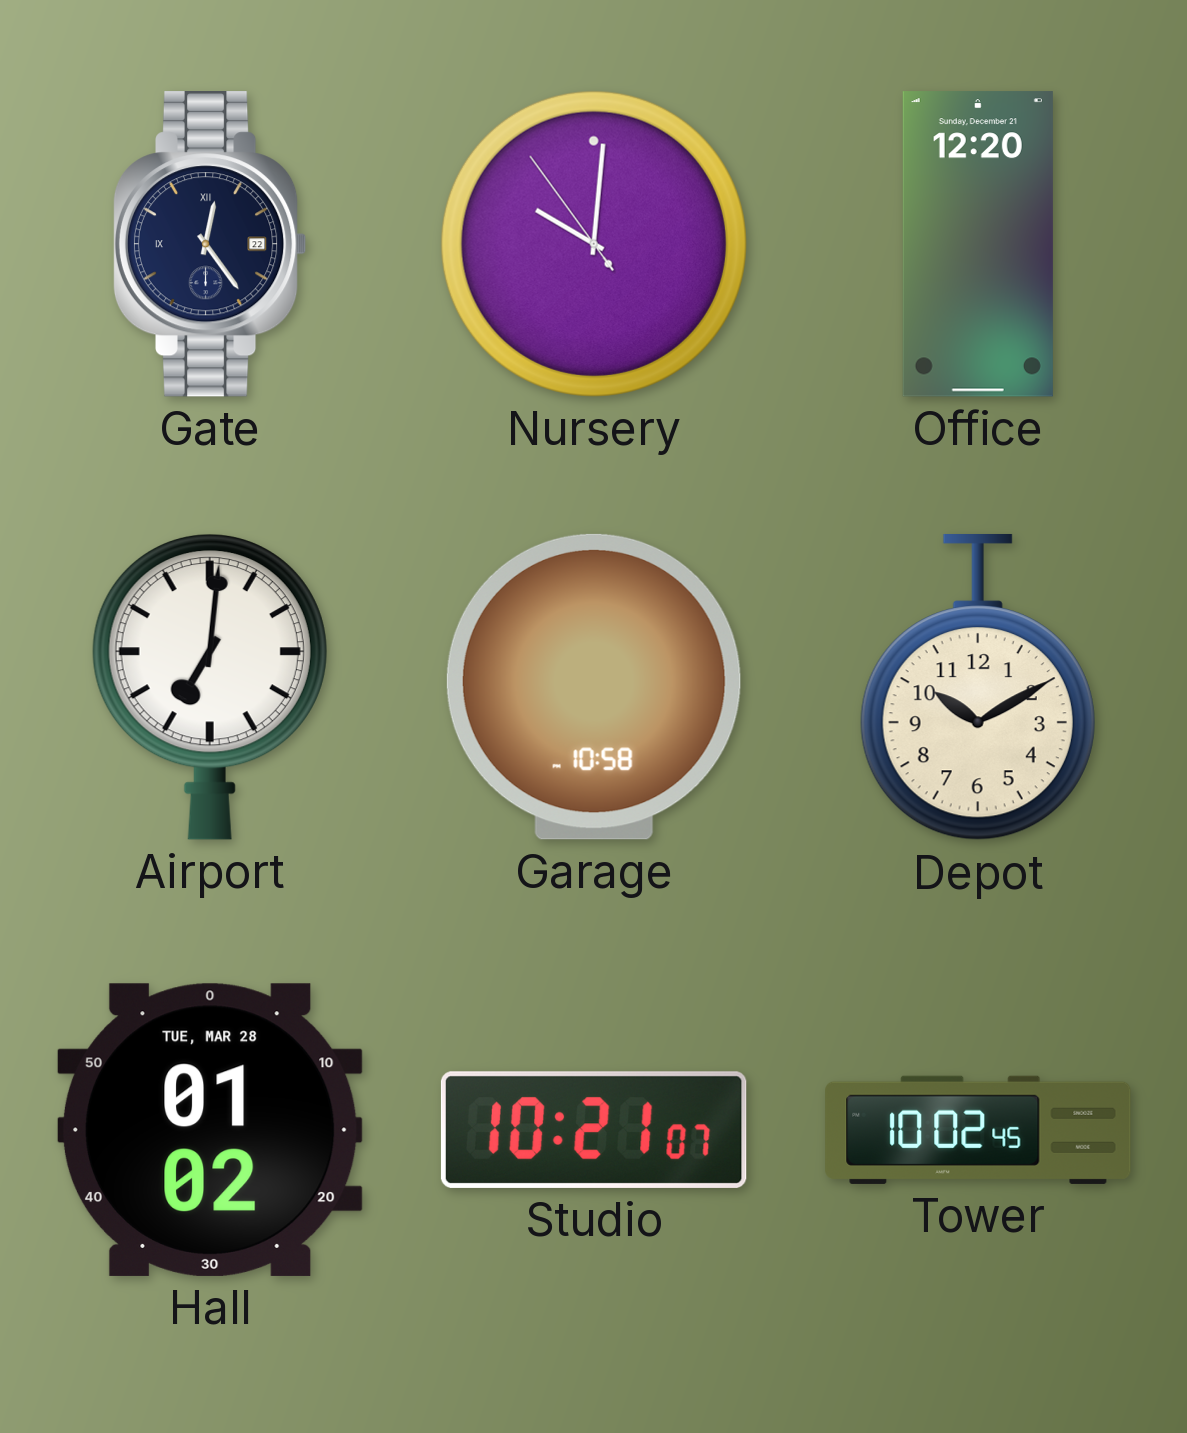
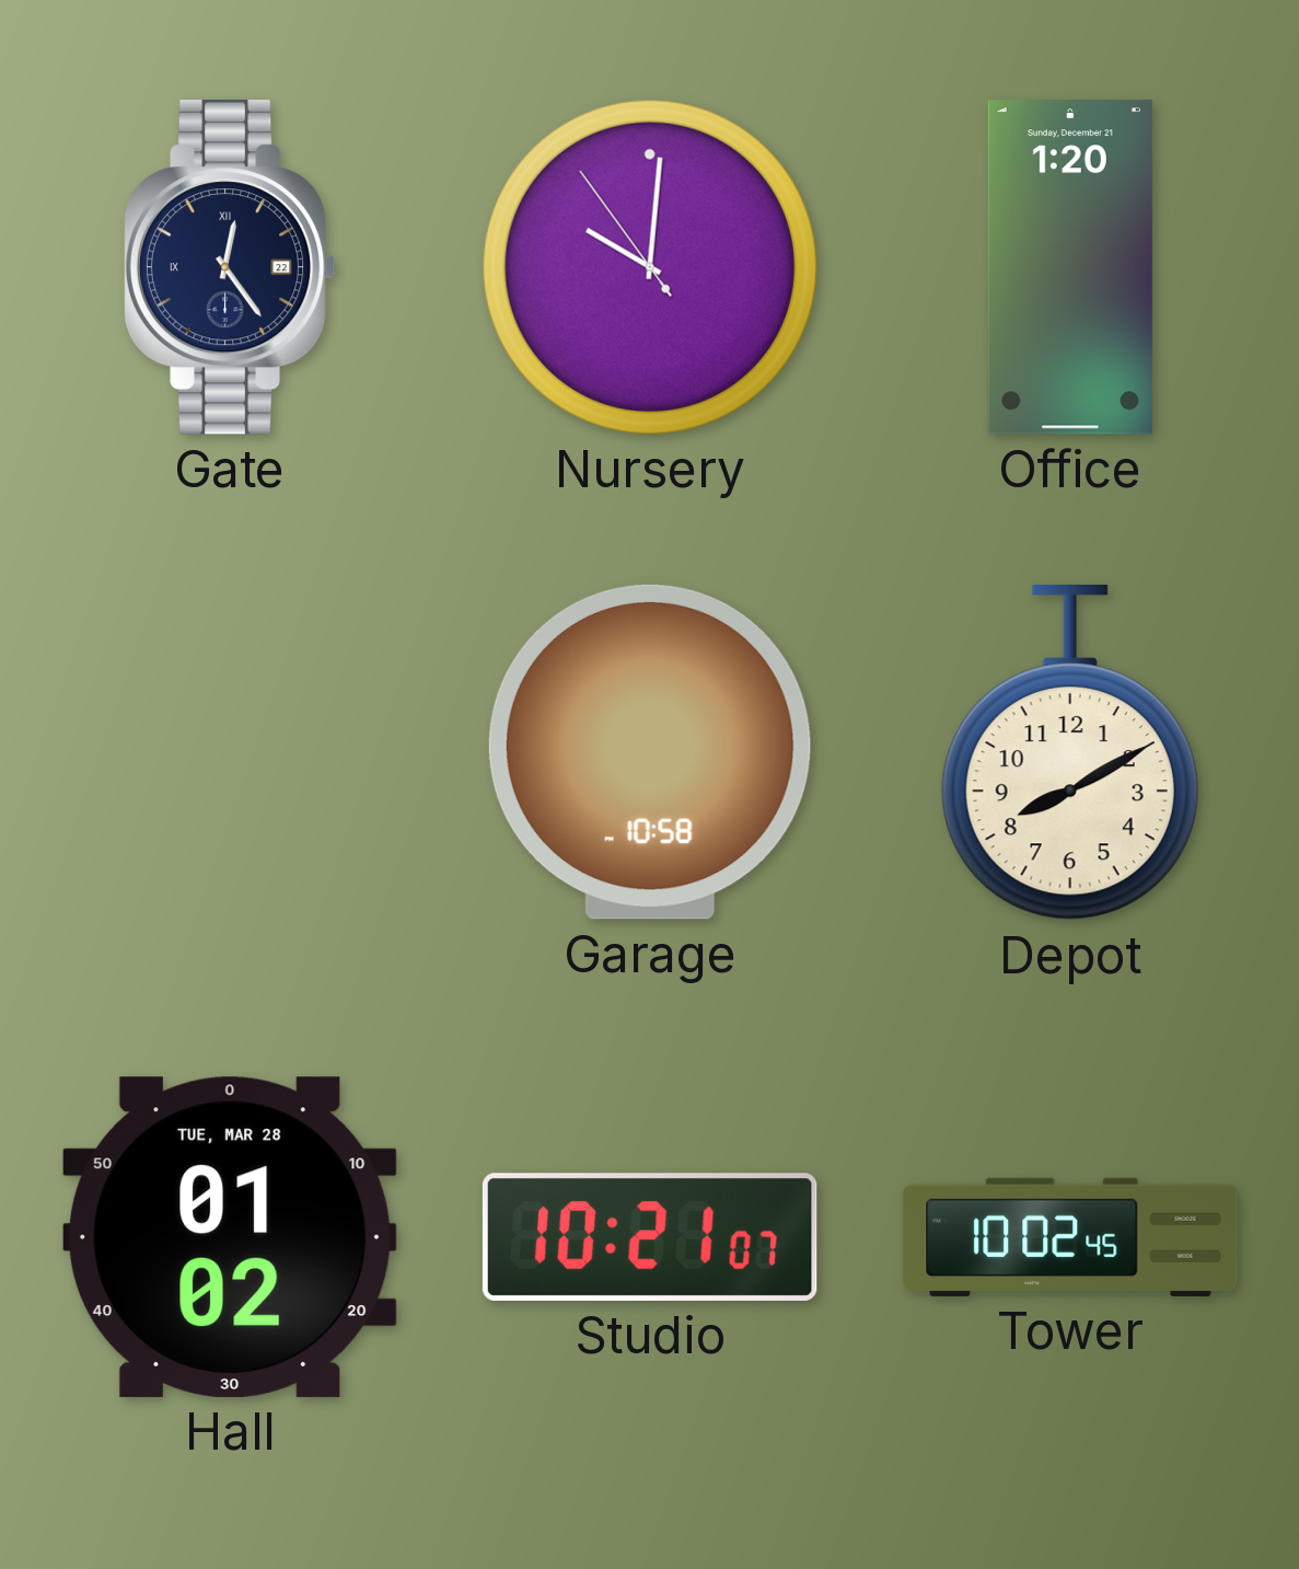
Office: 12:20 -> 1:20
Airport: 7:01 -> none
Depot: 10:10 -> 8:10
